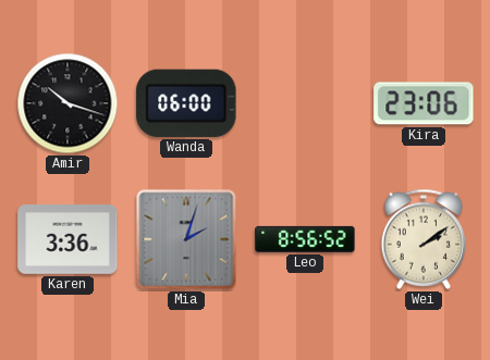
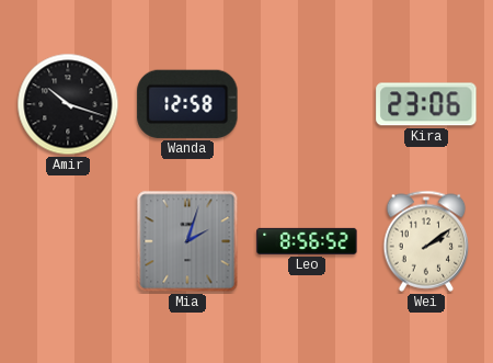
Wanda: 06:00 -> 12:58
Karen: 3:36 -> none
